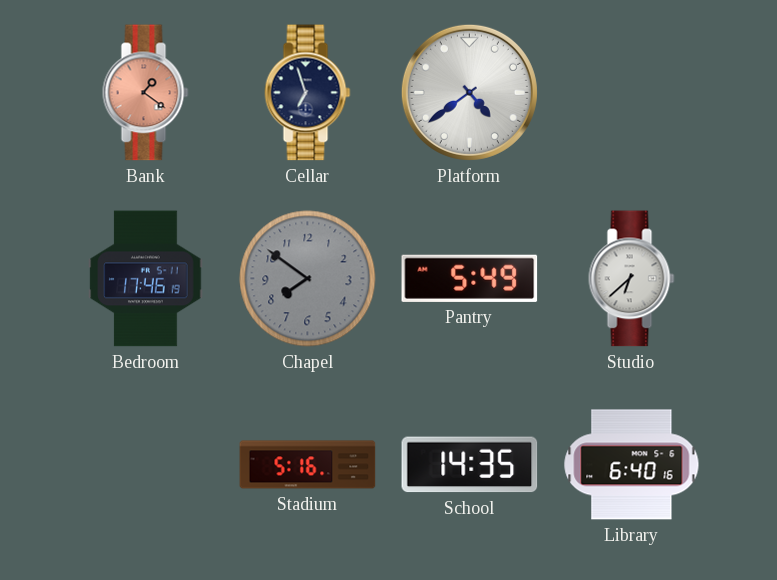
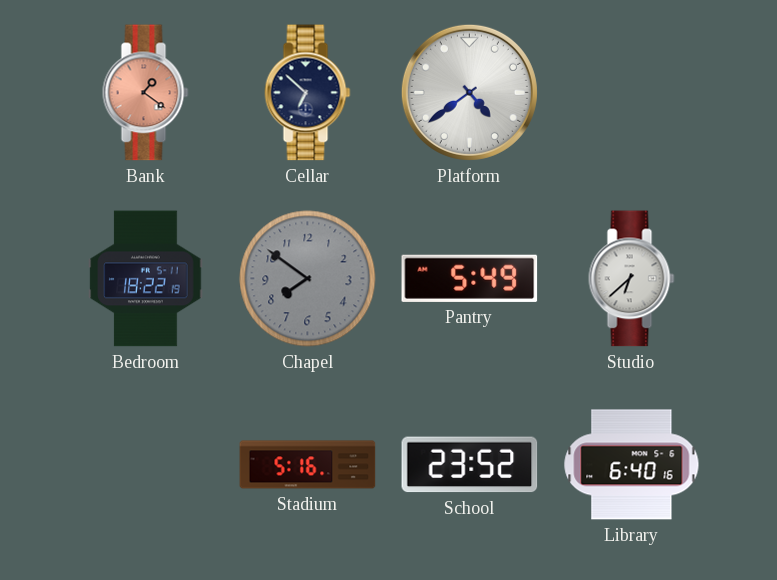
Cellar: 6:57 -> 6:52
Bedroom: 17:46 -> 18:22
School: 14:35 -> 23:52
